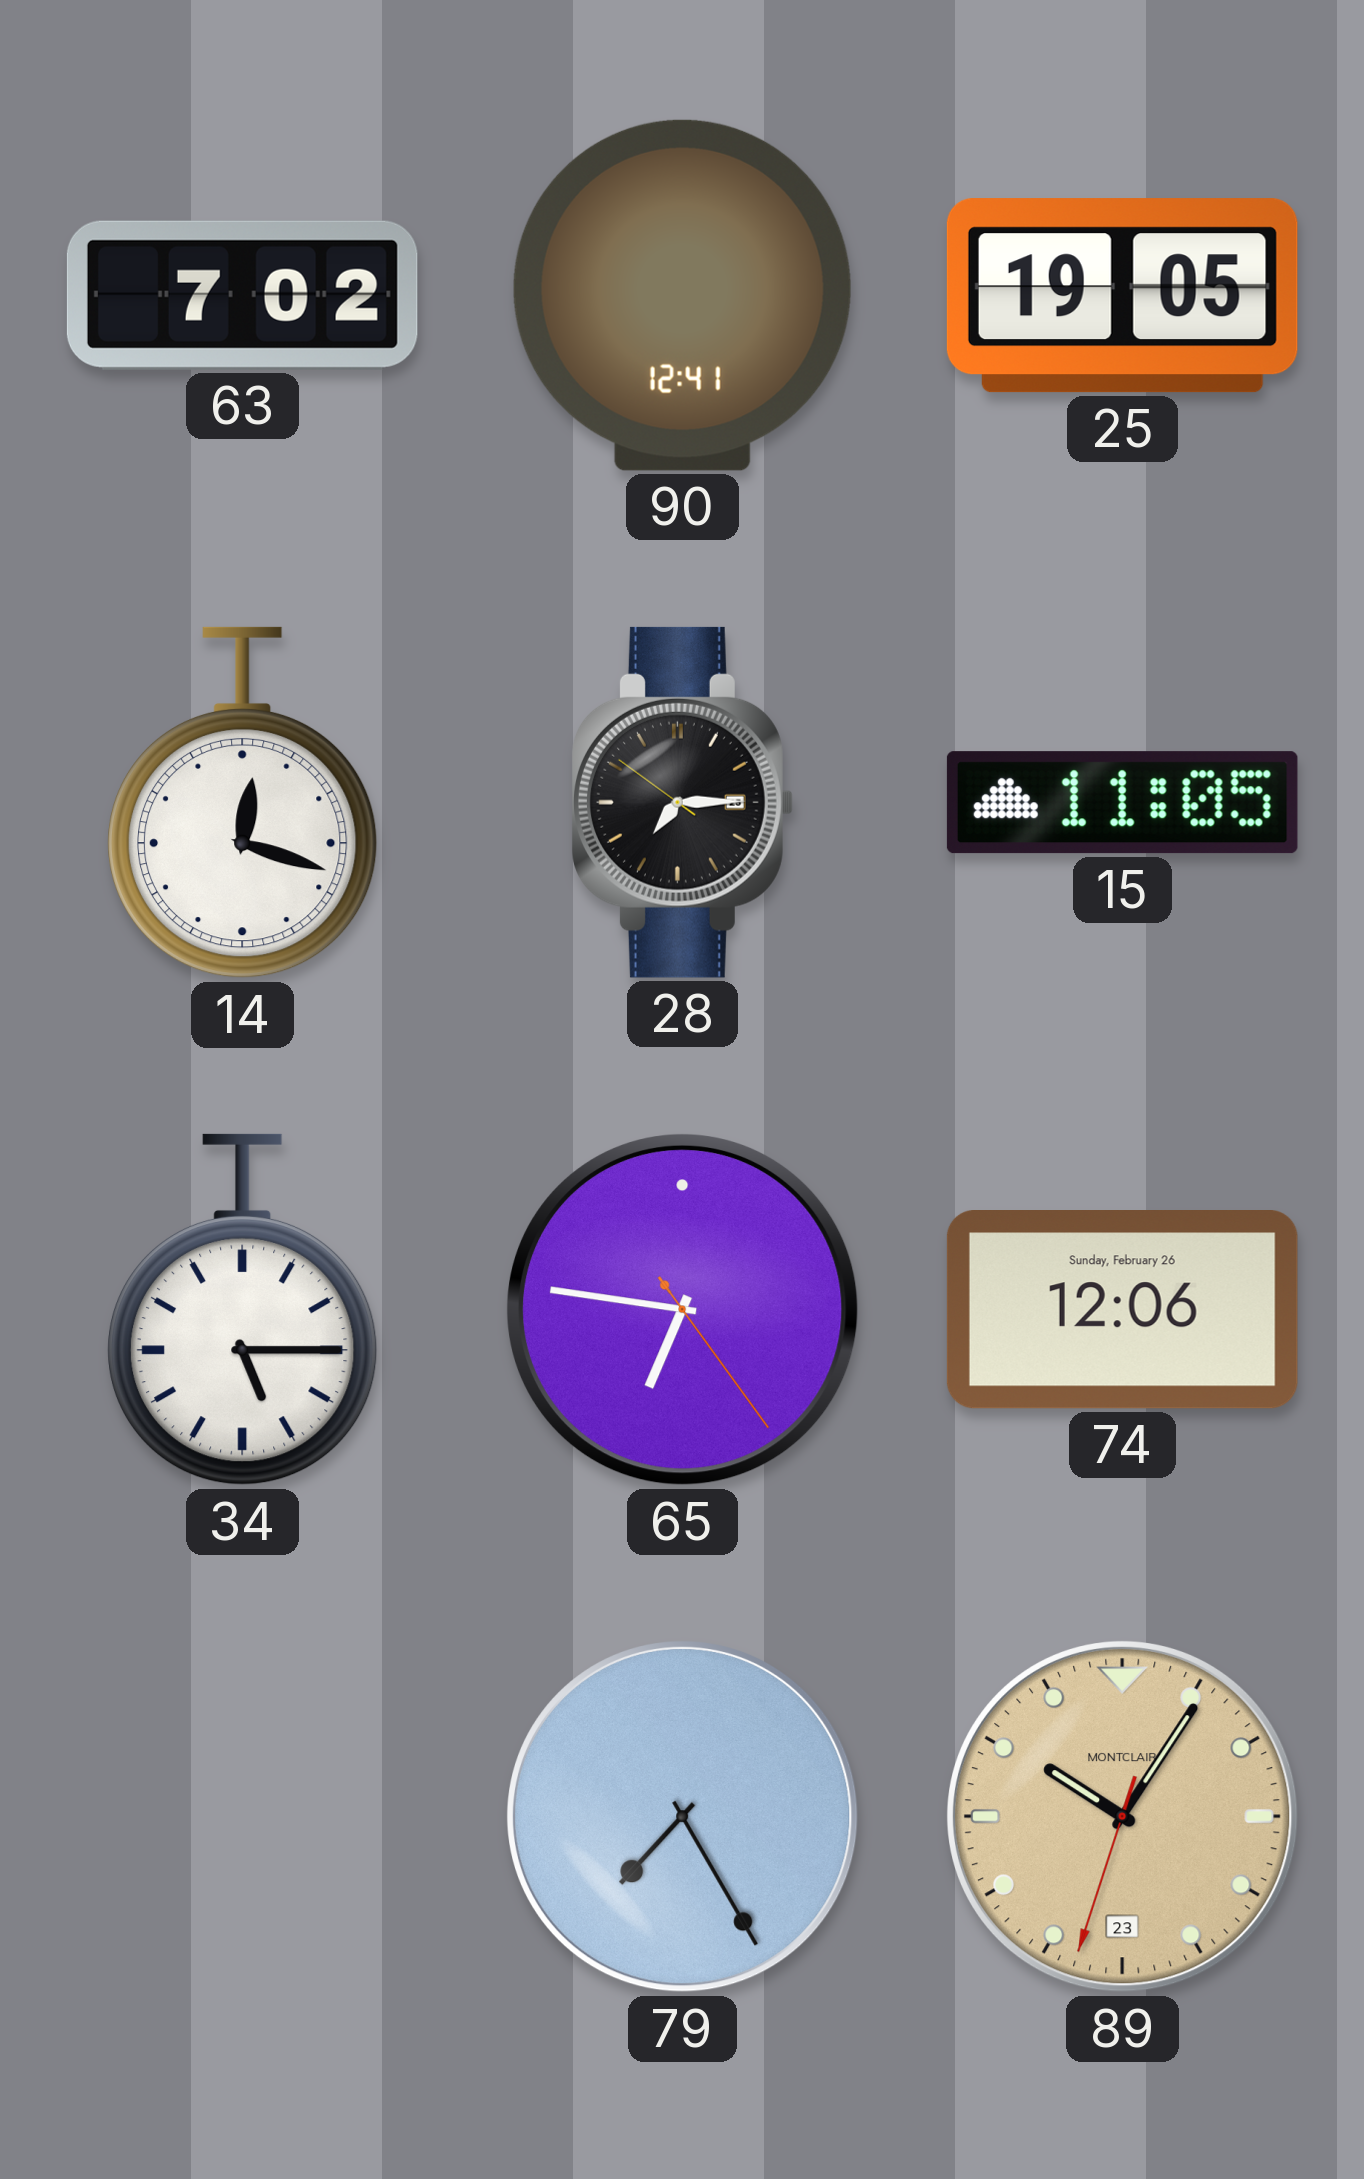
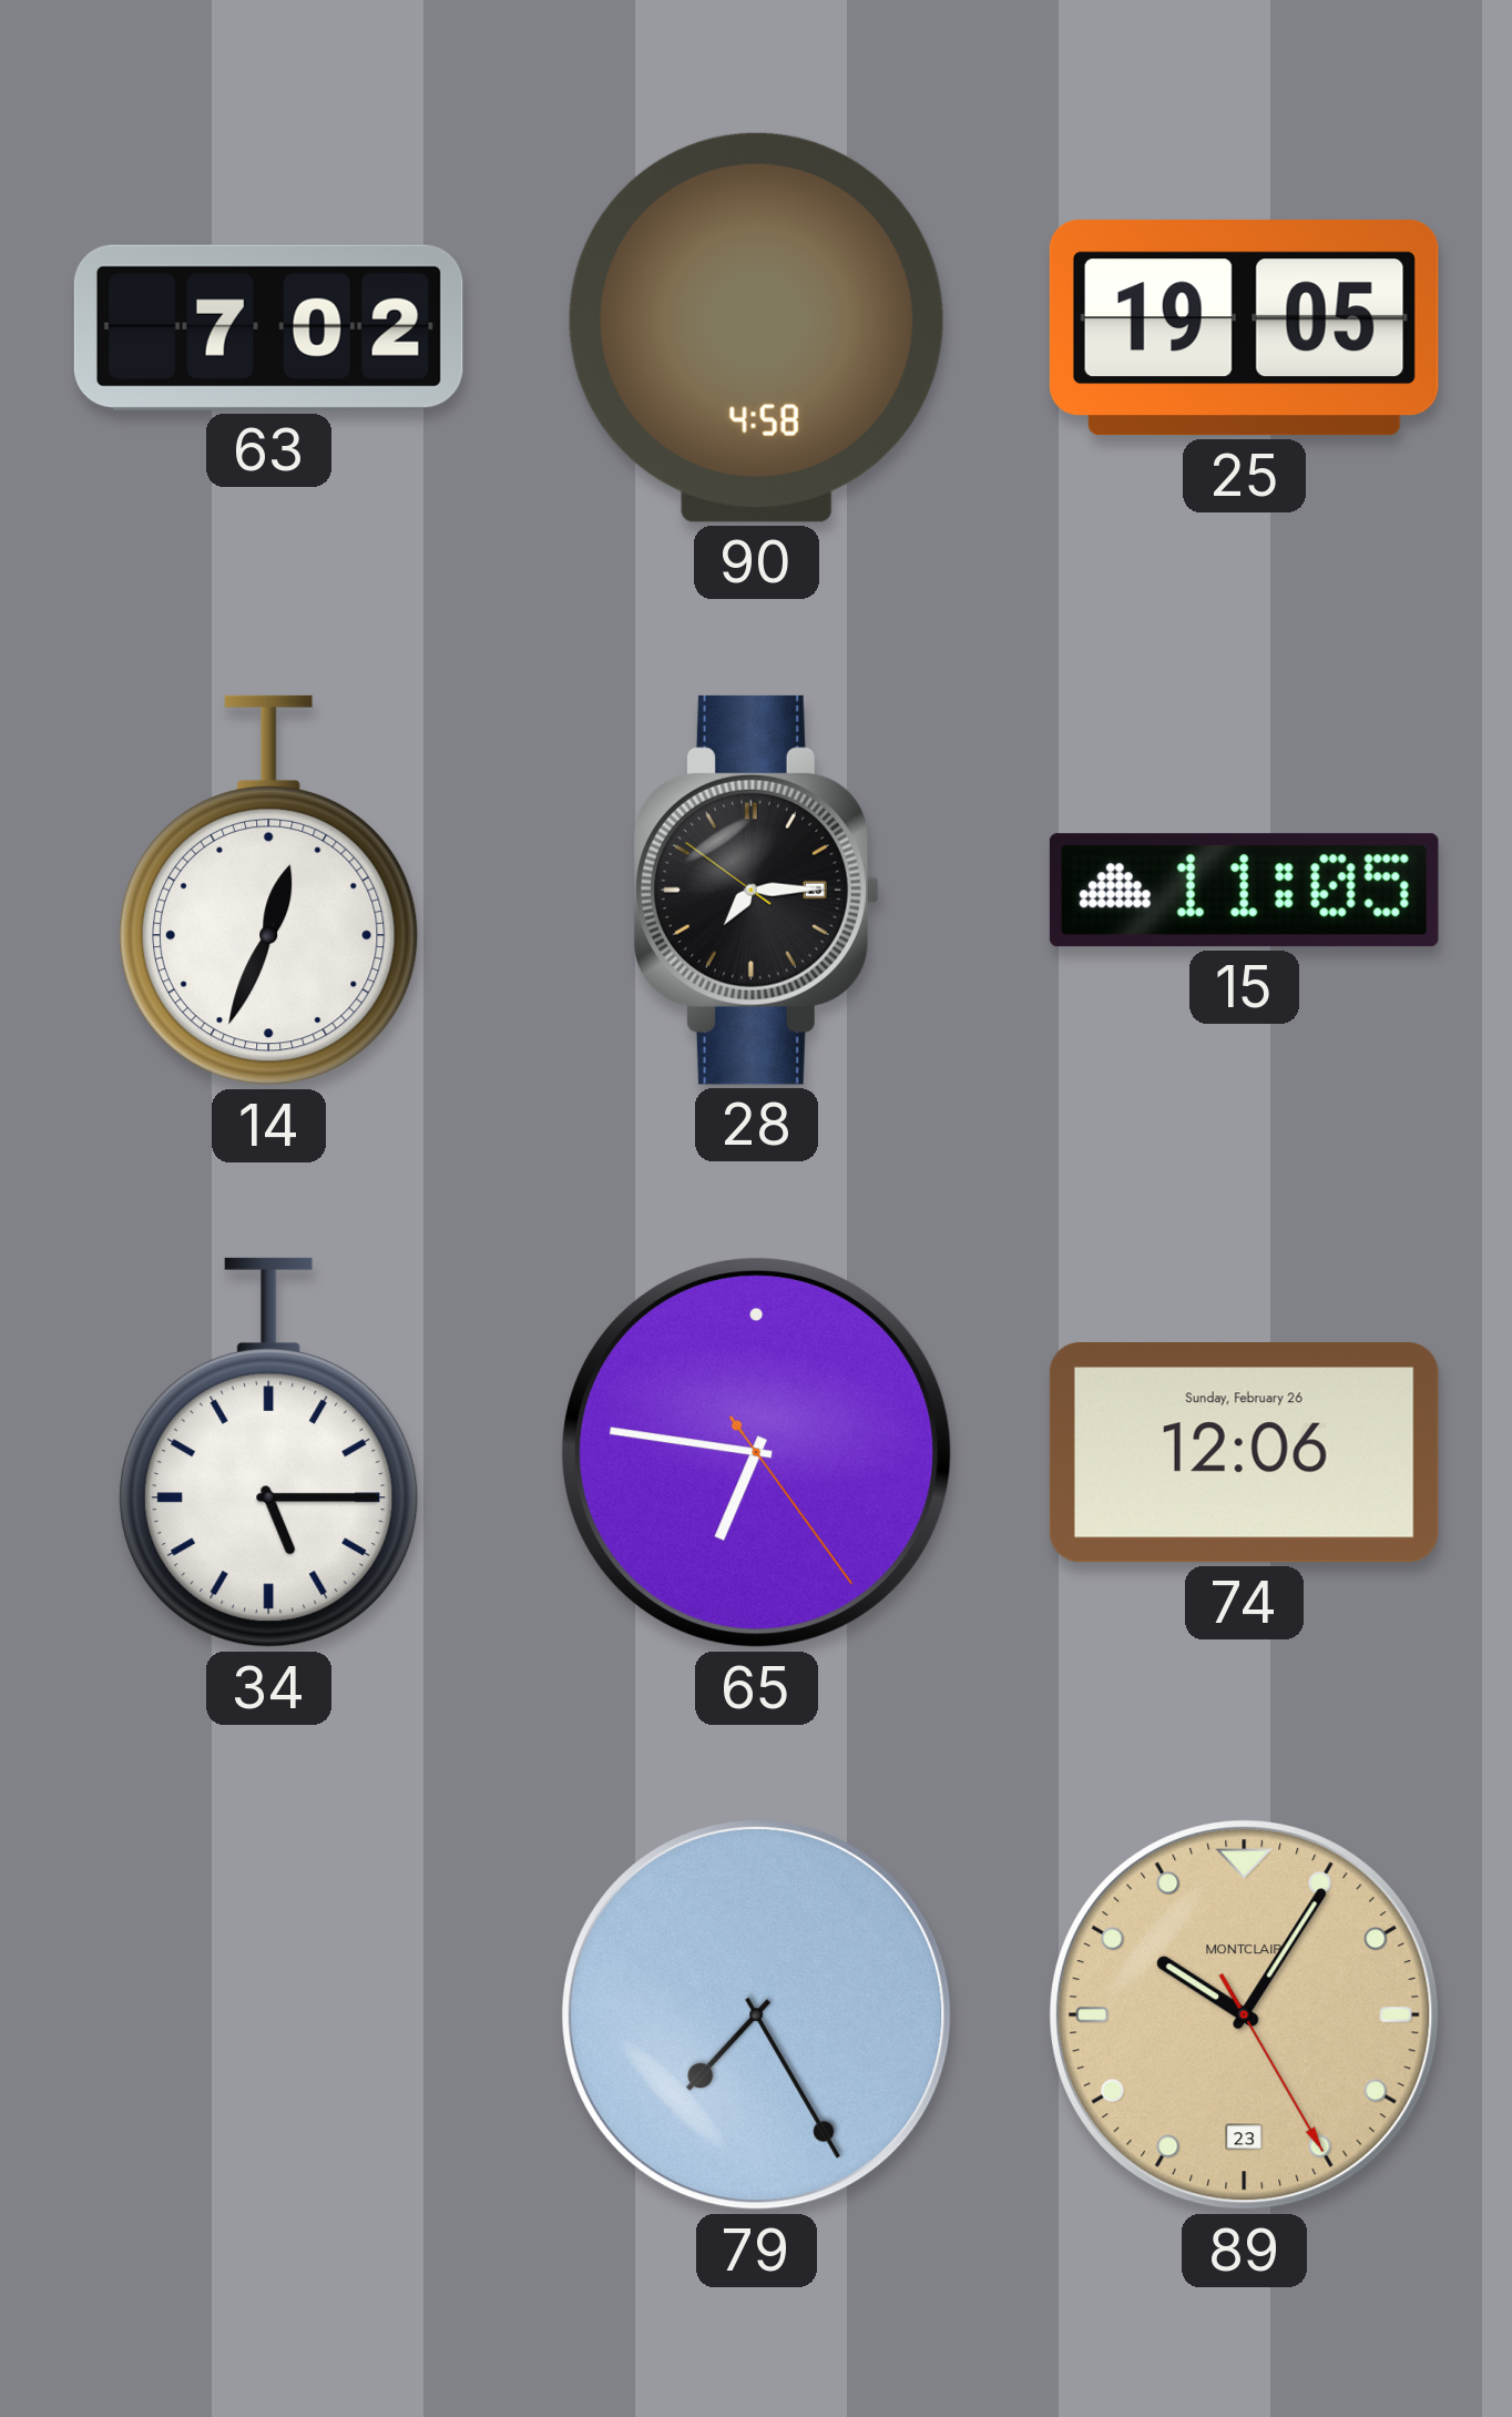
90: 12:41 -> 4:58
14: 12:18 -> 12:34
89: 10:05:33 -> 10:05:25
